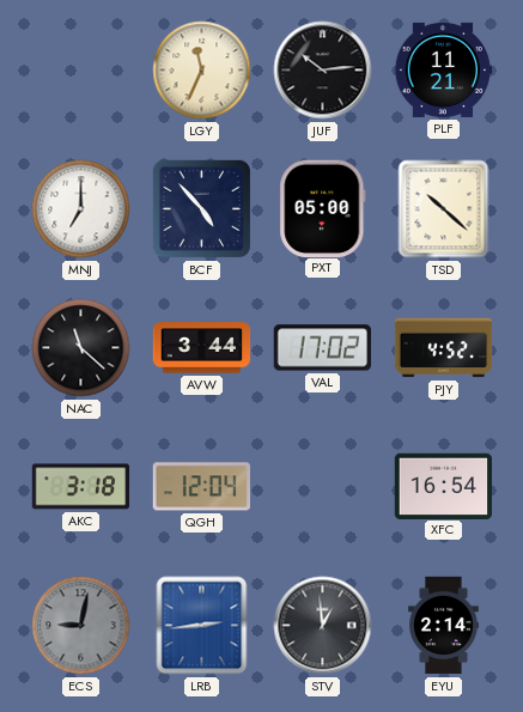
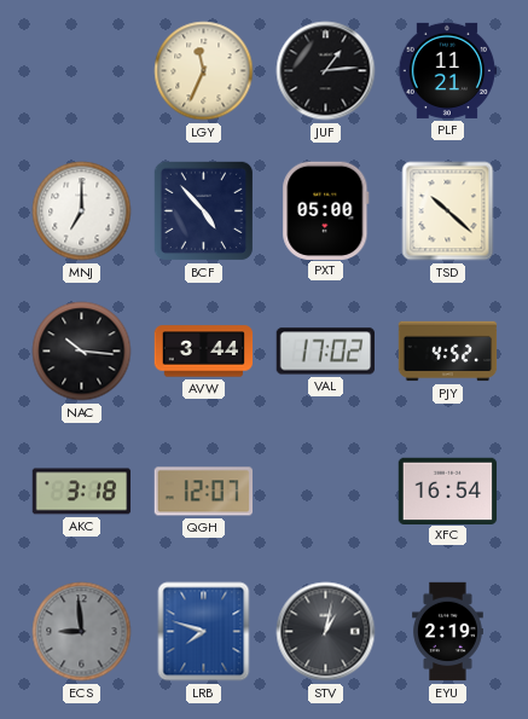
JUF: 10:14 -> 1:14
NAC: 11:22 -> 10:16
QGH: 12:04 -> 12:07
ECS: 9:02 -> 8:59
LRB: 2:44 -> 7:48
STV: 12:59 -> 1:02
EYU: 2:14 -> 2:19
